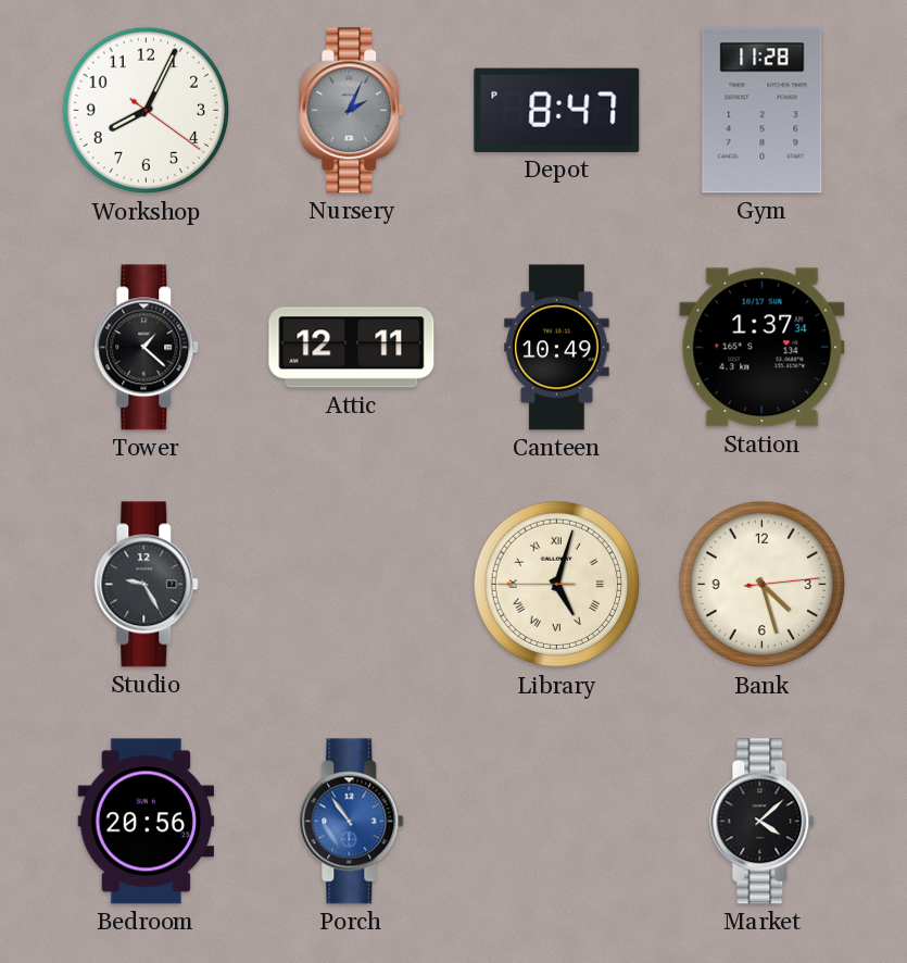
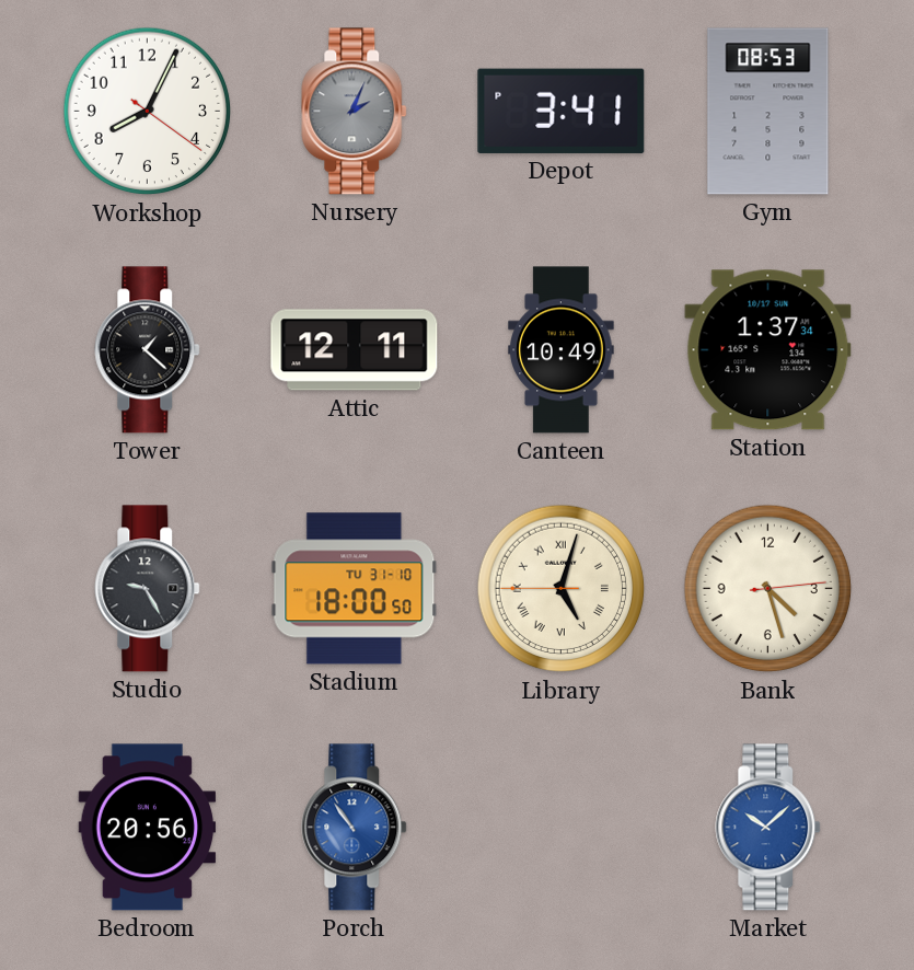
Depot: 8:47 -> 3:41
Gym: 11:28 -> 08:53
Stadium: none -> 18:00
Market: 4:08 -> 10:08
Market dial: black -> blue
